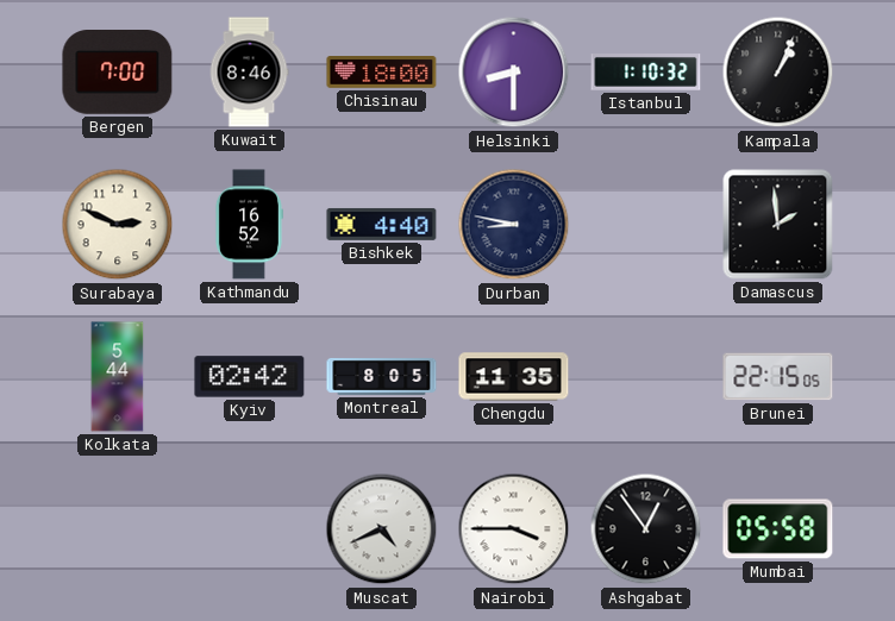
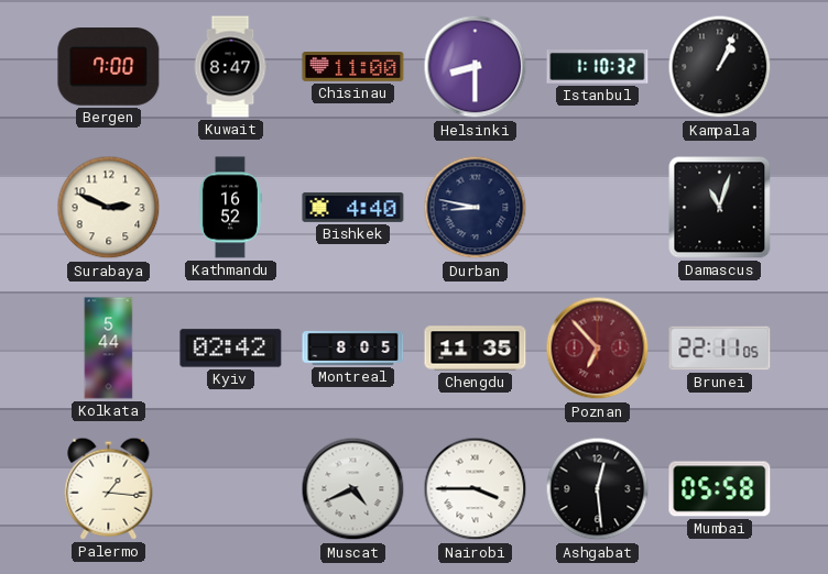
Kuwait: 8:46 -> 8:47
Chisinau: 18:00 -> 11:00
Damascus: 1:59 -> 11:03
Poznan: none -> 6:53
Brunei: 22:15 -> 22:11
Palermo: none -> 1:16
Ashgabat: 12:54 -> 12:29
